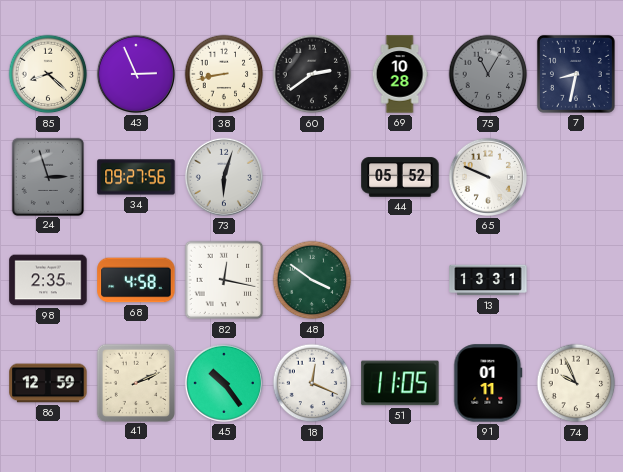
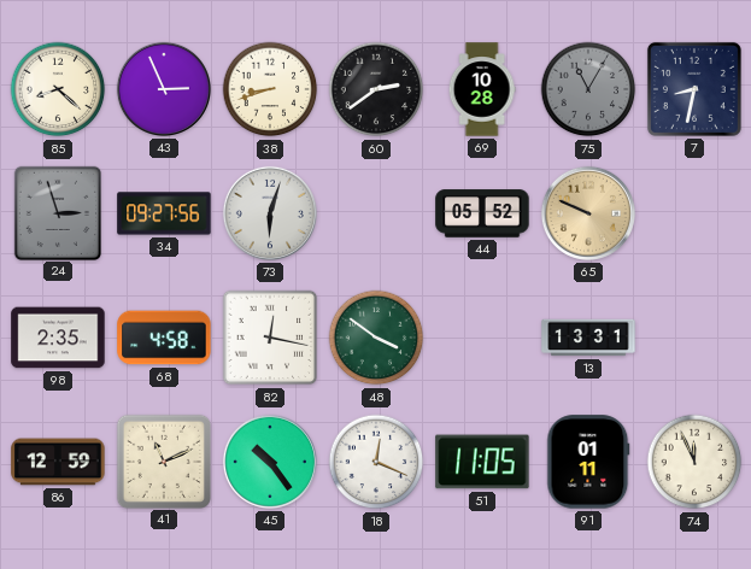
38: 8:43 -> 8:42
65 dial: white -> champagne
41: 2:11 -> 11:11
74: 9:56 -> 11:56
